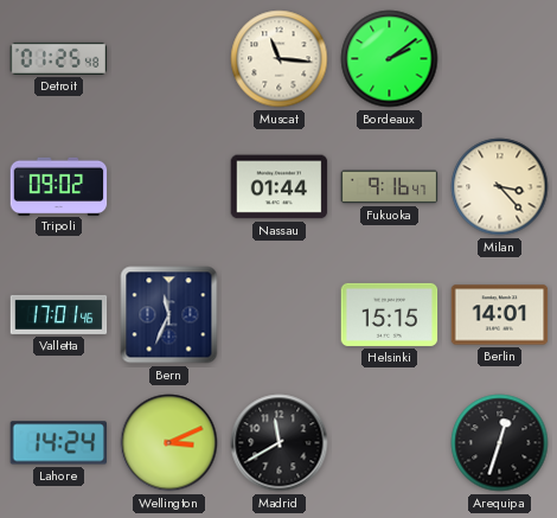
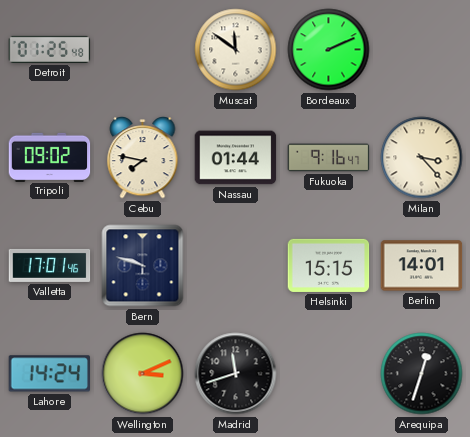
Muscat: 11:16 -> 11:51
Bordeaux: 2:09 -> 2:11
Cebu: none -> 7:47
Bern: 11:34 -> 9:48
Madrid: 11:40 -> 11:42
